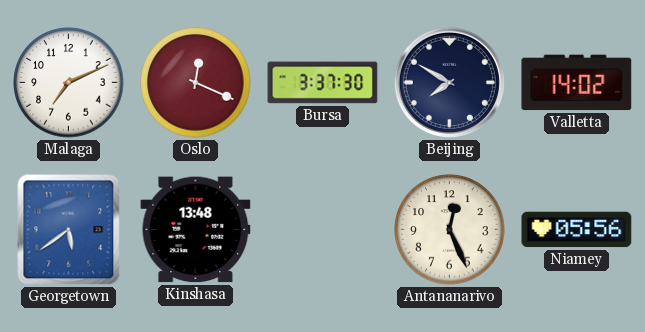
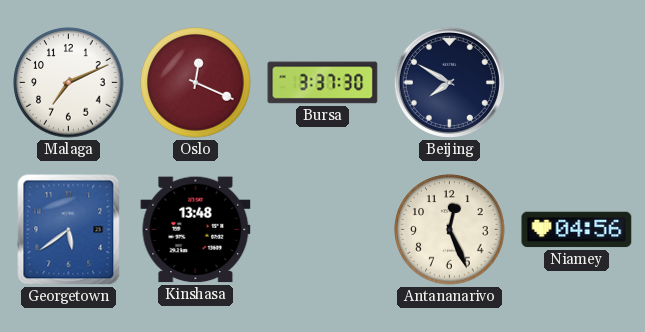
Valletta: 14:02 -> none
Niamey: 05:56 -> 04:56
